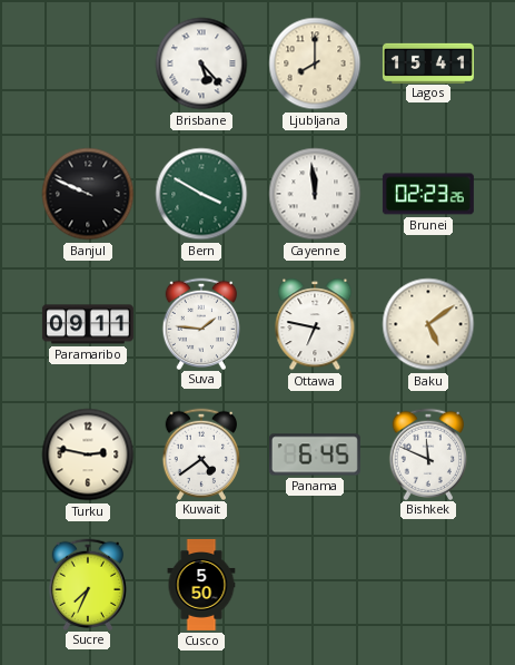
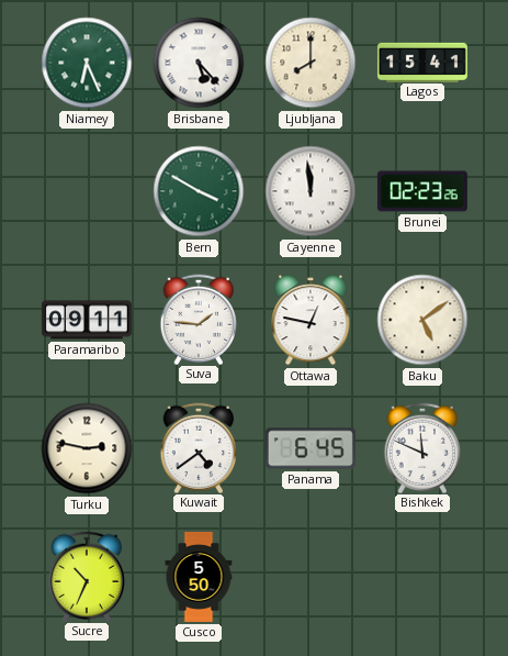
Niamey: none -> 6:26
Banjul: 9:49 -> none
Ottawa: 6:47 -> 12:47
Sucre: 7:34 -> 10:34
